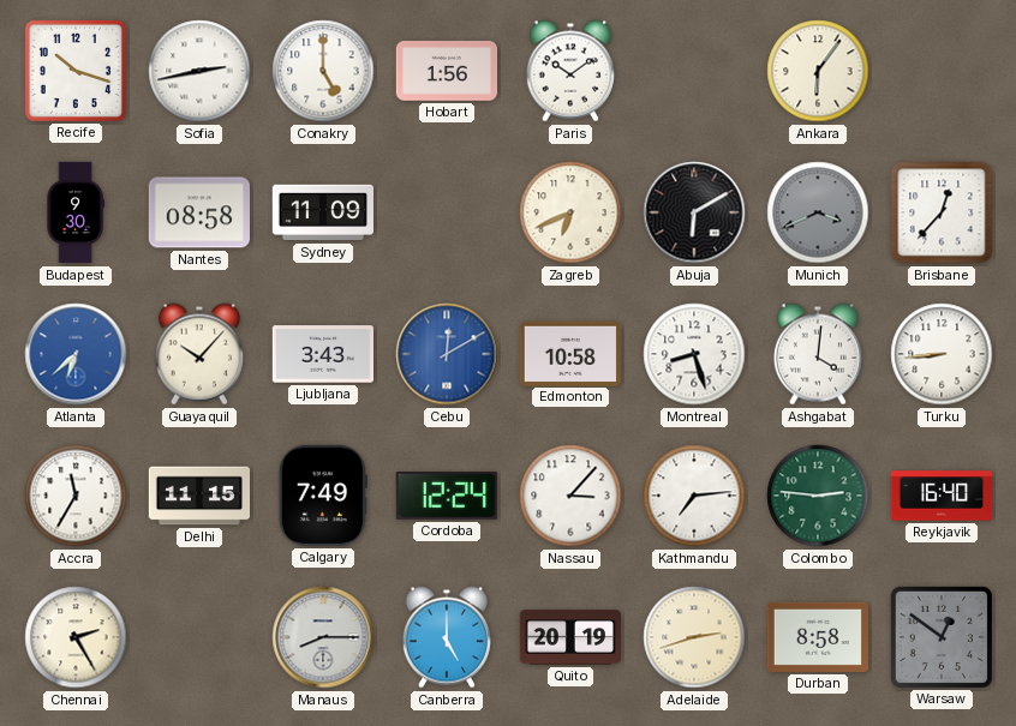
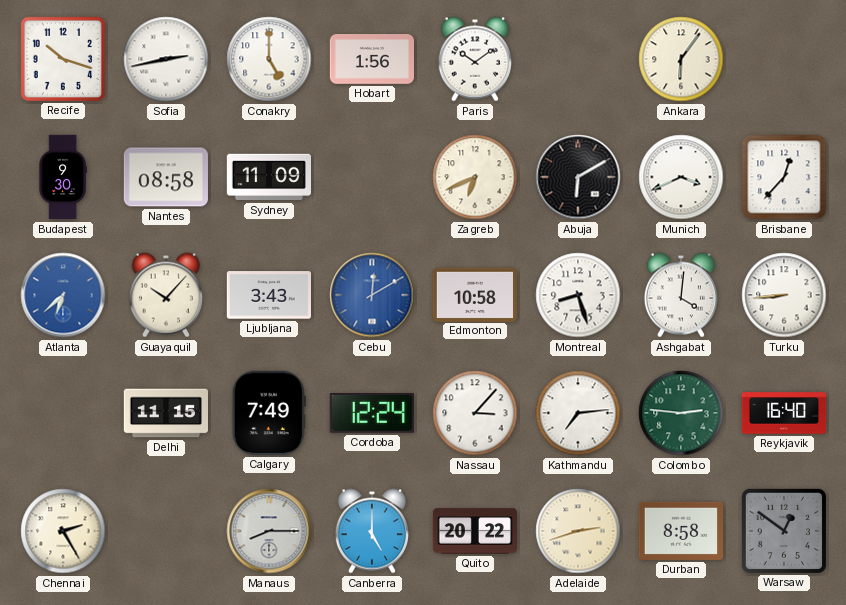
Munich dial: grey -> white
Accra: 11:35 -> none
Quito: 20:19 -> 20:22
